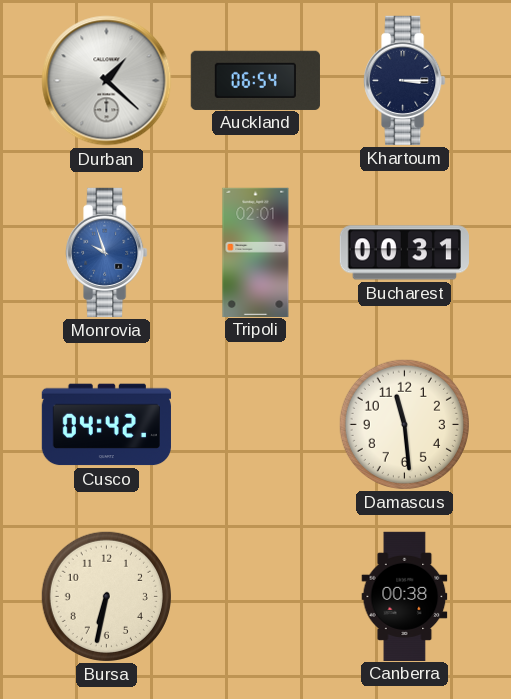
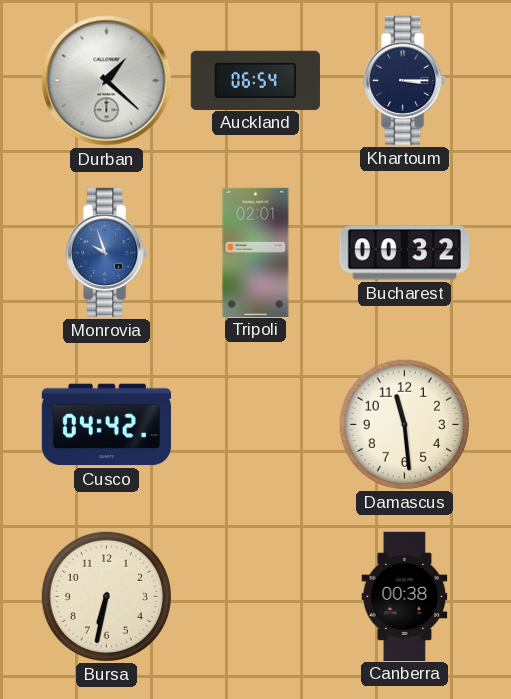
Bucharest: 00:31 -> 00:32
